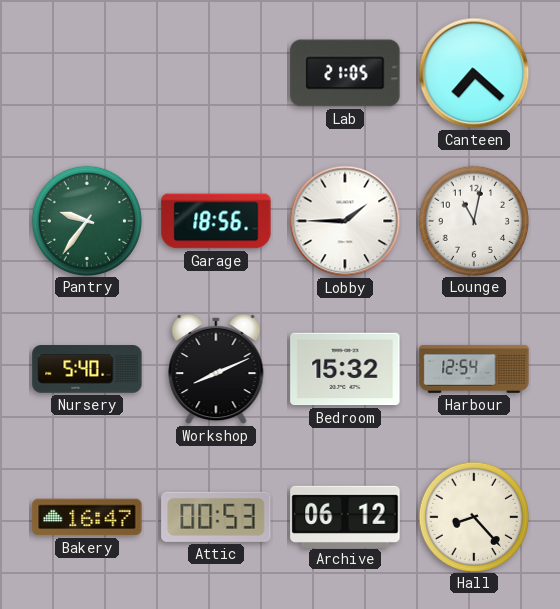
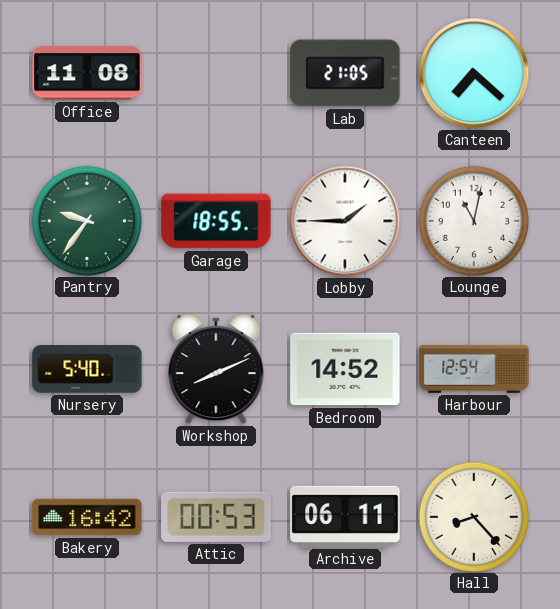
Office: none -> 11:08
Garage: 18:56 -> 18:55
Bedroom: 15:32 -> 14:52
Bakery: 16:47 -> 16:42
Archive: 06:12 -> 06:11
